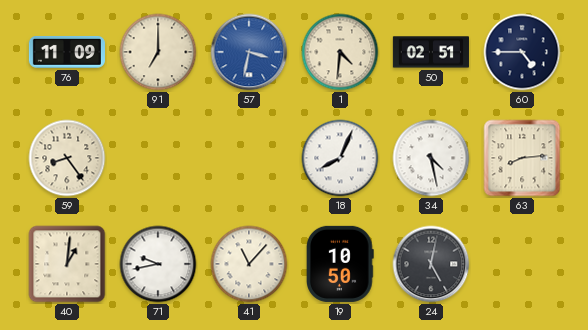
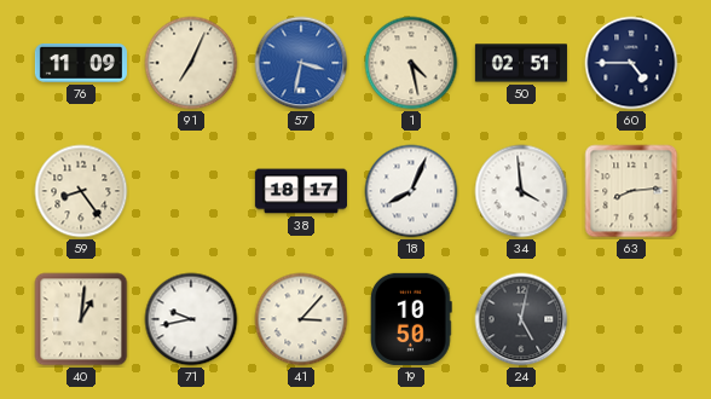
91: 7:00 -> 7:04
1: 4:31 -> 4:28
38: none -> 18:17
34: 4:28 -> 3:59
41: 11:07 -> 3:07
